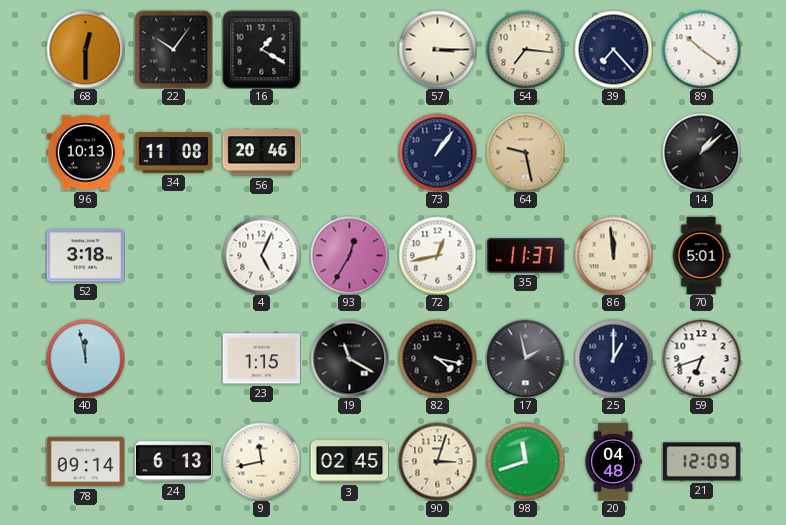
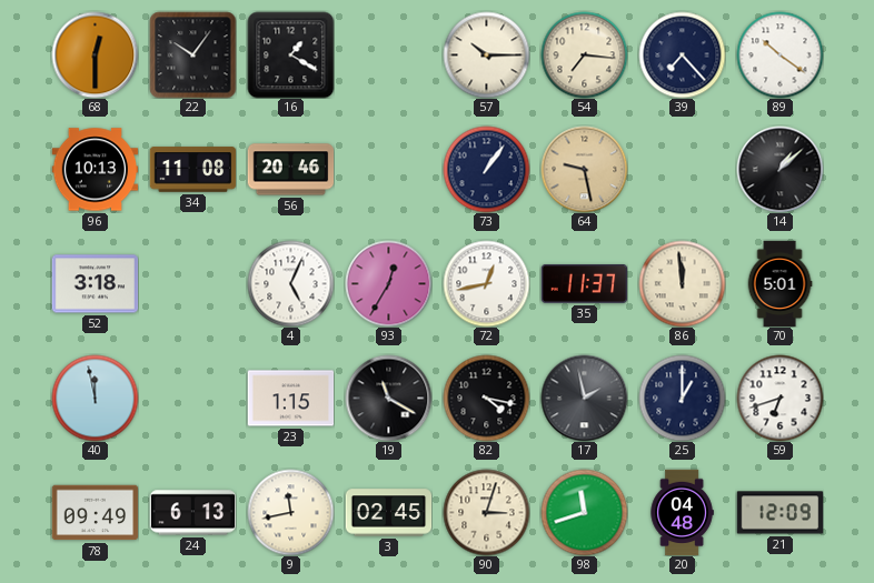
57: 3:15 -> 10:15
78: 09:14 -> 09:49
